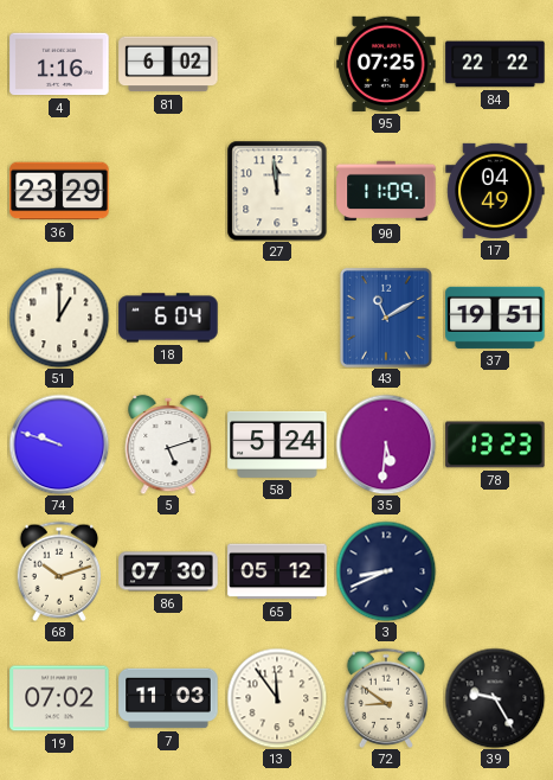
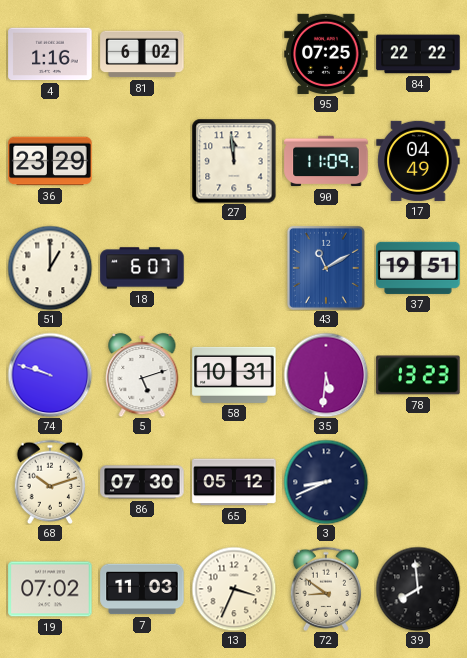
18: 6:04 -> 6:07
58: 5:24 -> 10:31
13: 11:54 -> 3:34
39: 9:25 -> 7:59
